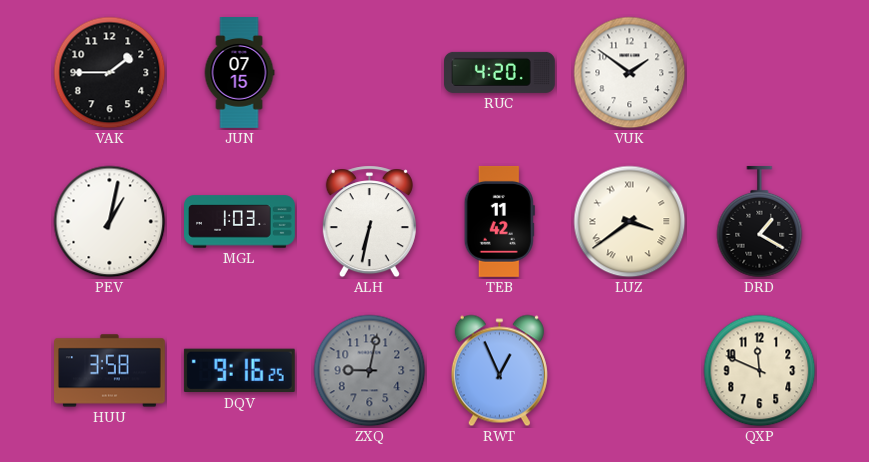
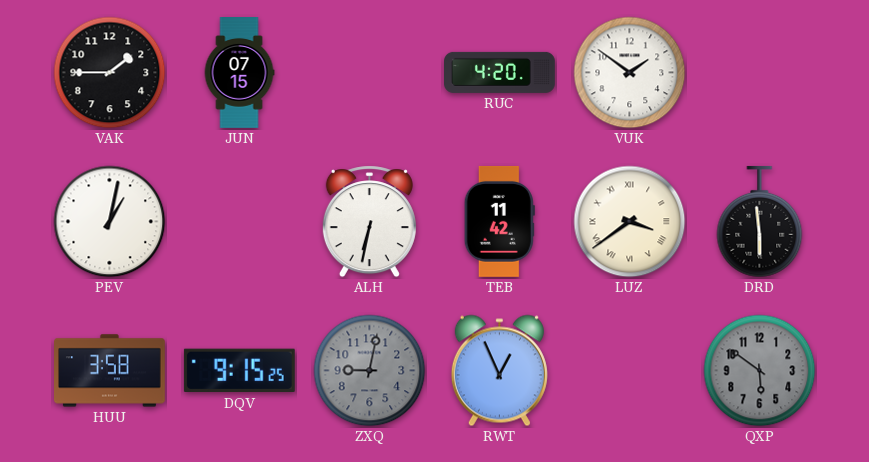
MGL: 1:03 -> none
DRD: 1:20 -> 5:59
DQV: 9:16 -> 9:15
QXP: 11:49 -> 5:51
QXP dial: cream -> grey
